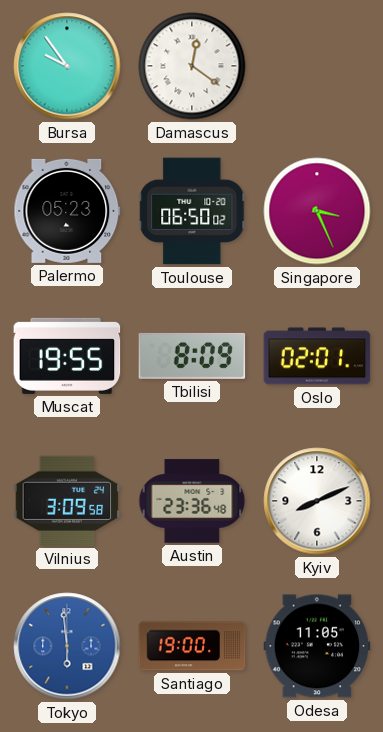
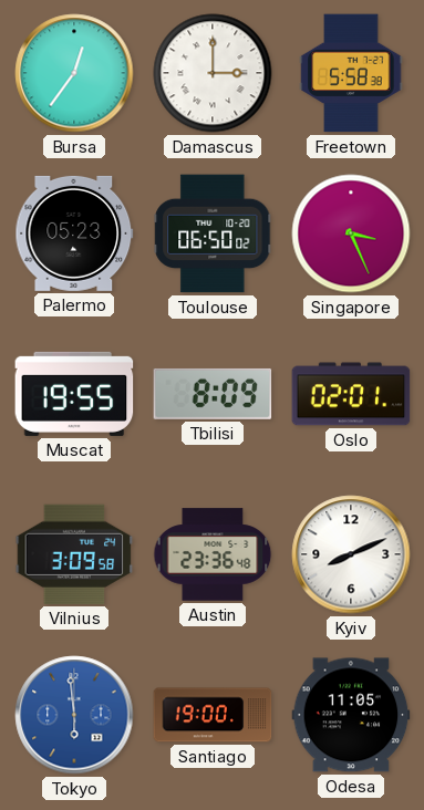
Bursa: 9:54 -> 12:36
Damascus: 12:21 -> 3:00
Freetown: none -> 5:58
